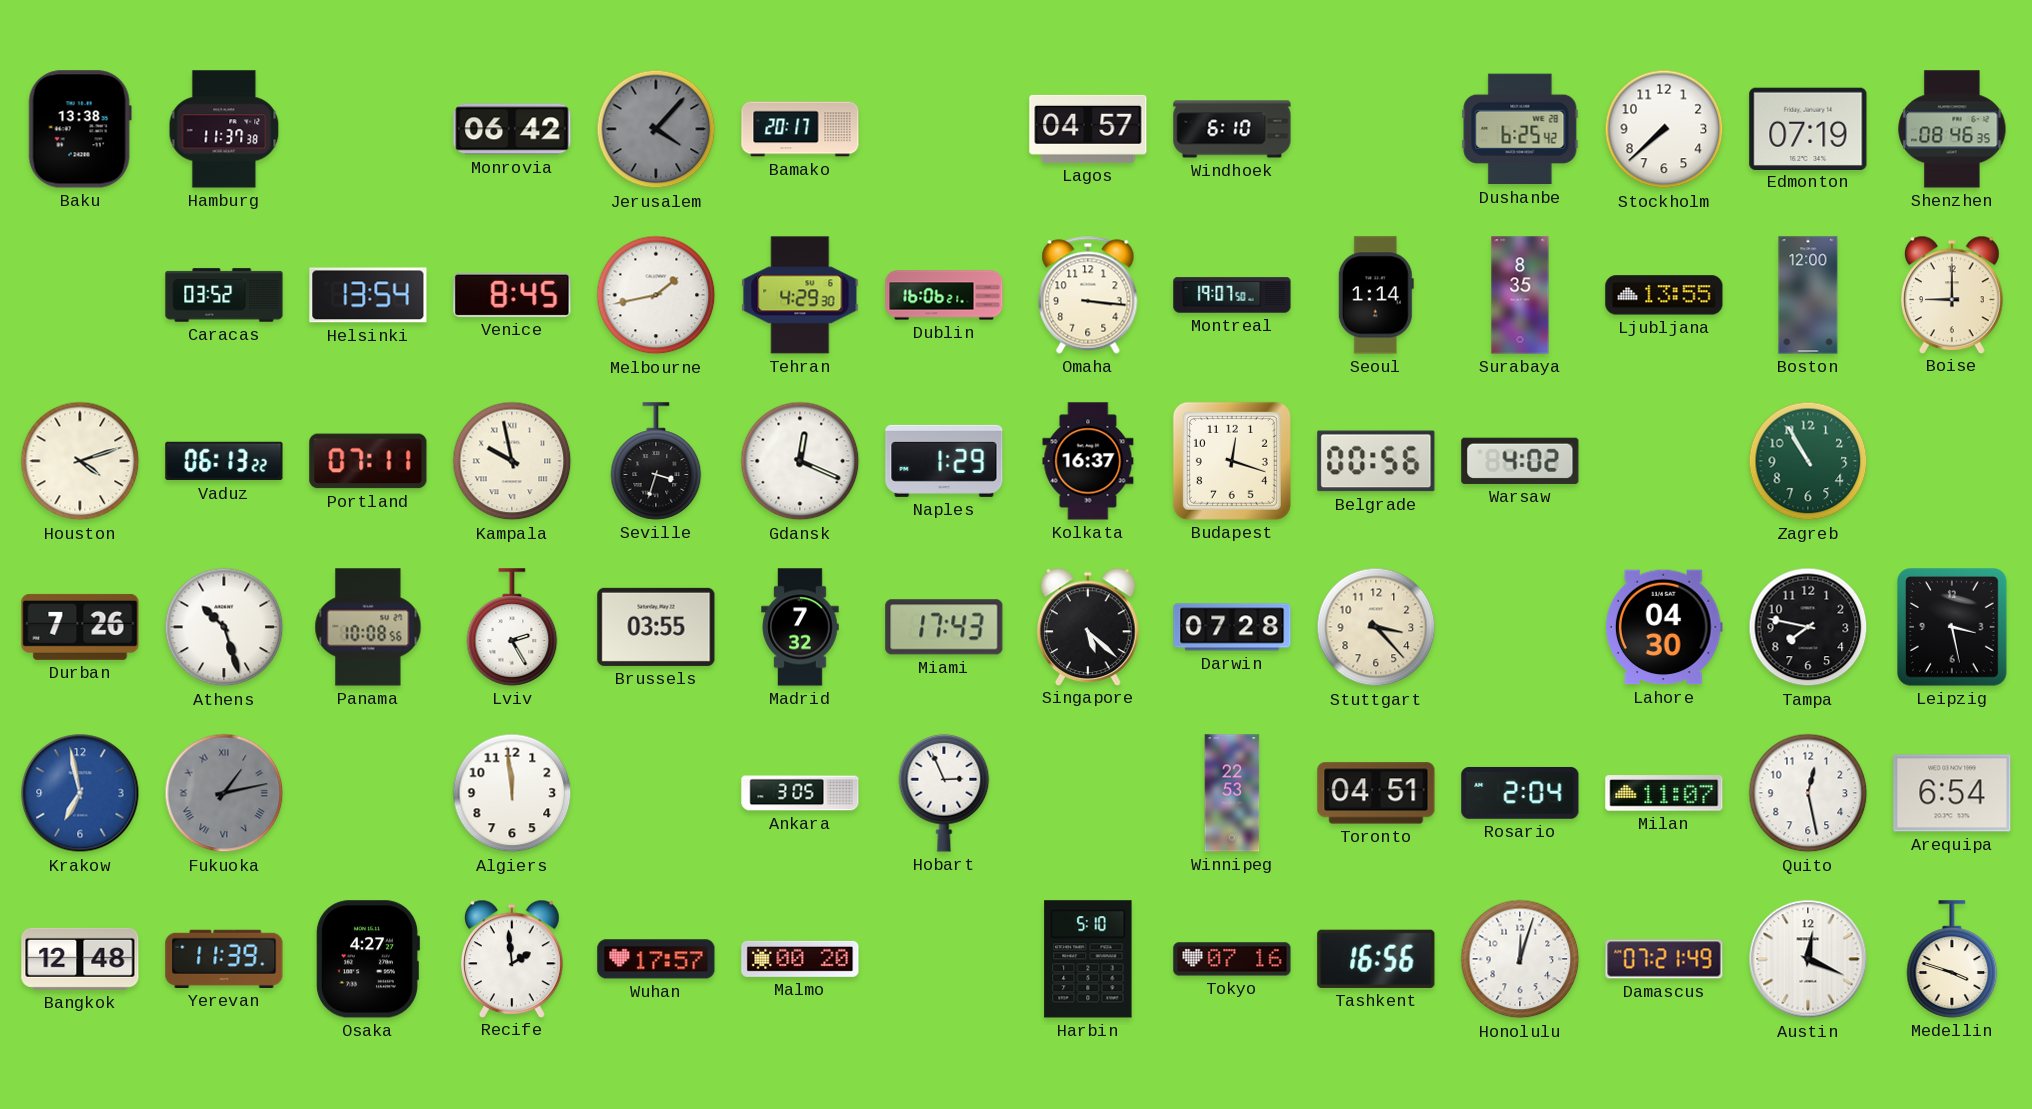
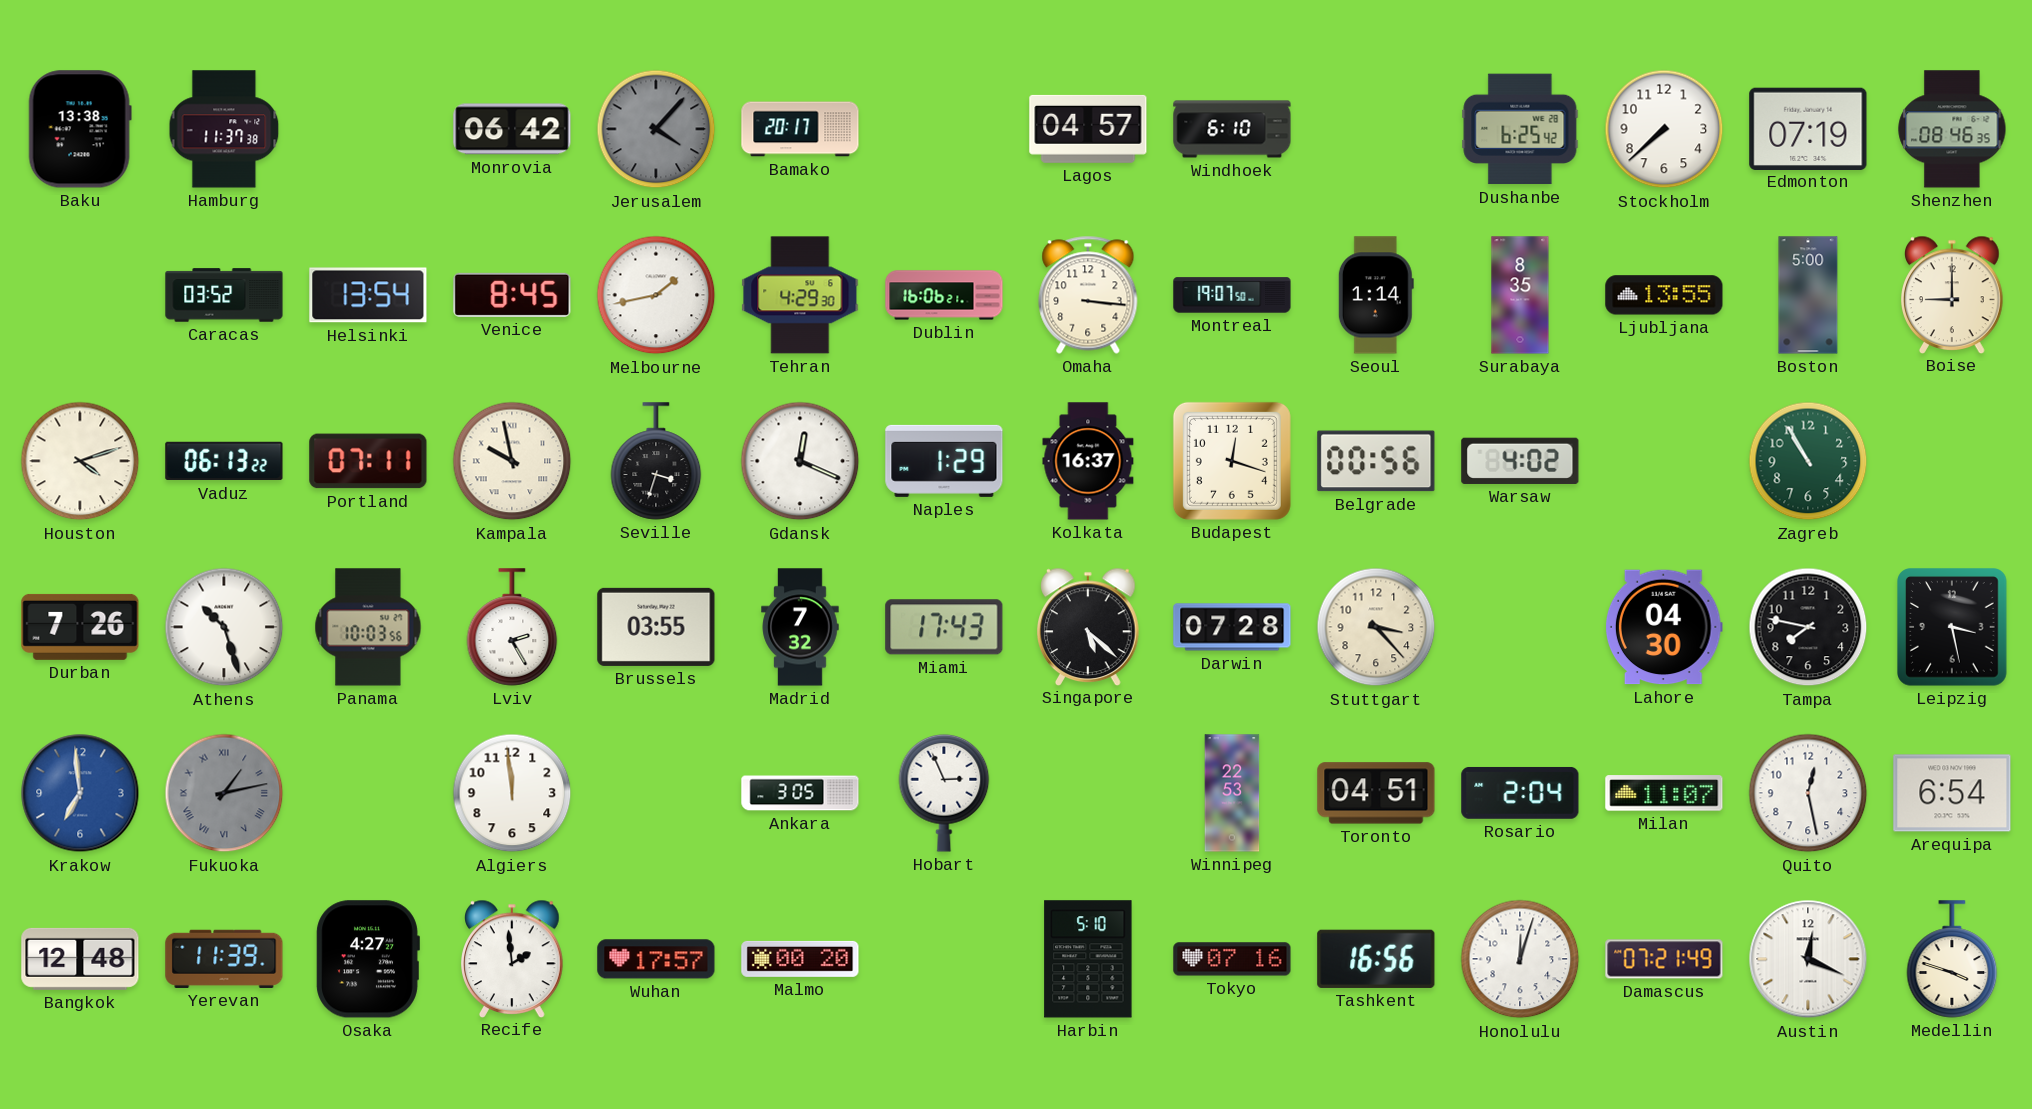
Boston: 12:00 -> 5:00
Panama: 10:08 -> 10:03
Krakow: 6:58 -> 6:59
